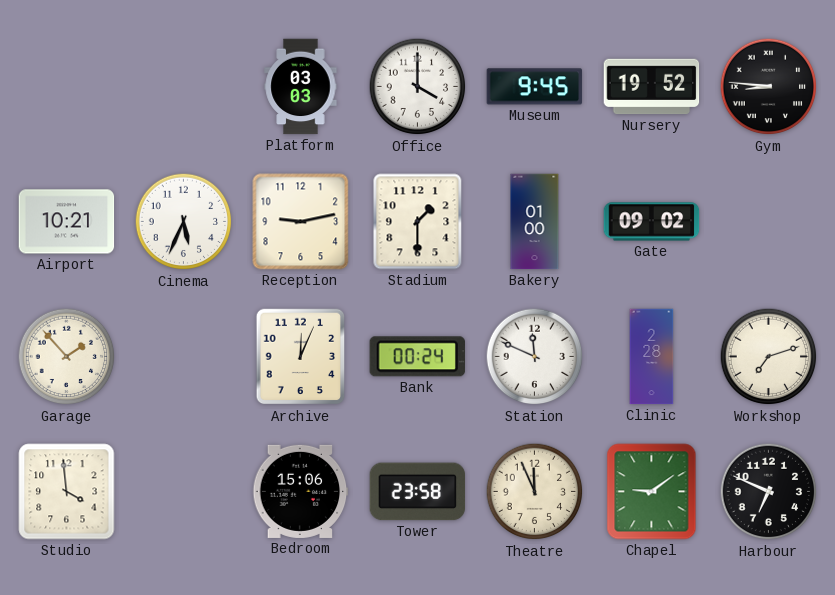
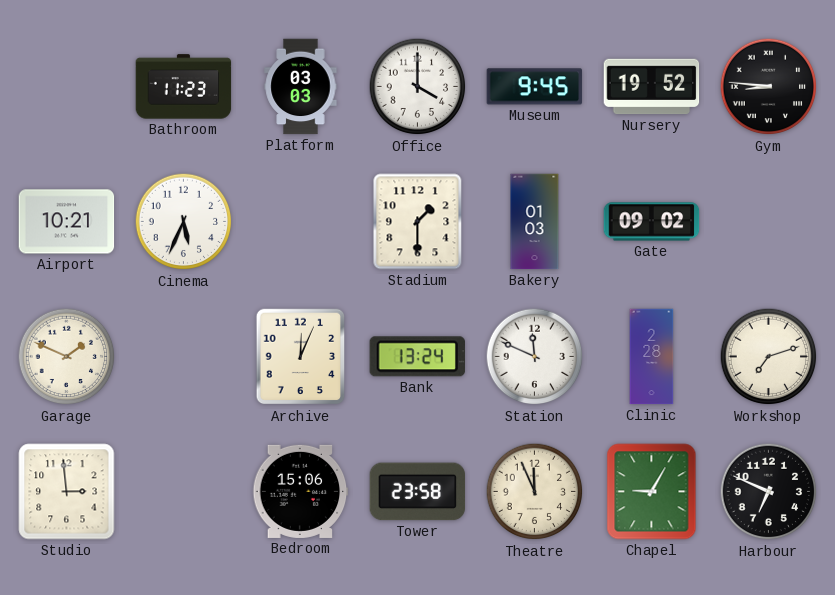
Bathroom: none -> 11:23
Reception: 9:13 -> none
Bakery: 01:00 -> 01:03
Garage: 1:53 -> 1:49
Bank: 00:24 -> 13:24
Studio: 3:59 -> 2:59
Chapel: 9:09 -> 9:05
